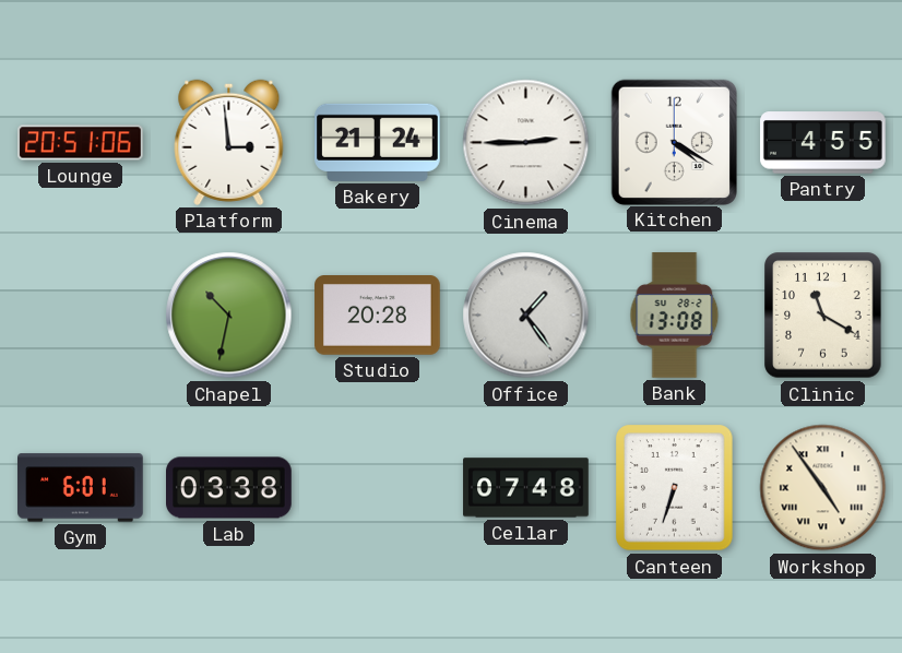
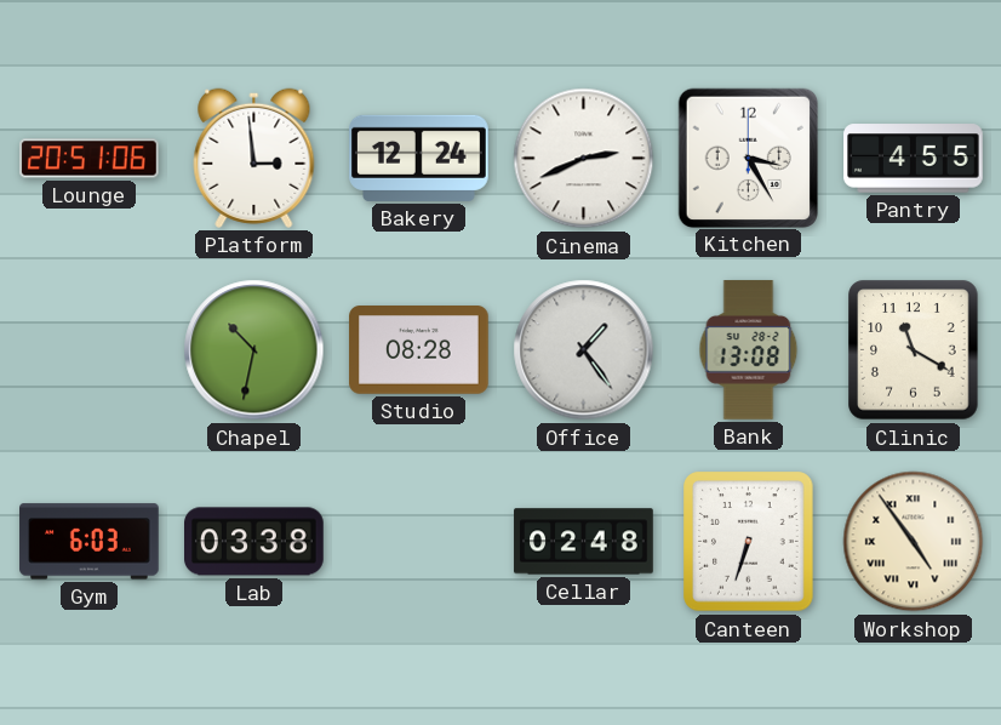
Bakery: 21:24 -> 12:24
Cinema: 2:45 -> 2:41
Kitchen: 4:20 -> 3:25
Studio: 20:28 -> 08:28
Gym: 6:01 -> 6:03
Cellar: 07:48 -> 02:48
